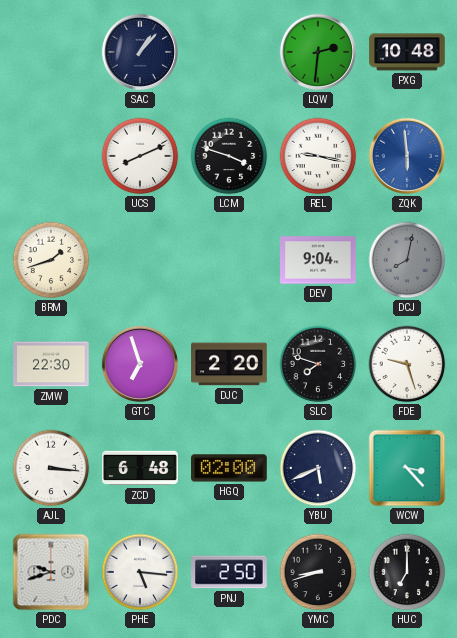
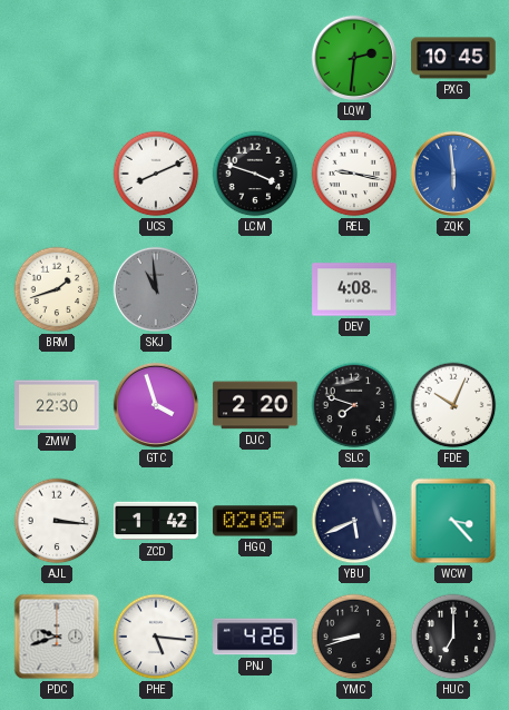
SAC: 1:07 -> none
PXG: 10:48 -> 10:45
SKJ: none -> 10:59
DEV: 9:04 -> 4:08
DCJ: 8:02 -> none
GTC: 6:57 -> 3:57
FDE: 9:27 -> 10:04
ZCD: 6:48 -> 1:42
HGQ: 02:00 -> 02:05
PNJ: 2:50 -> 4:26
